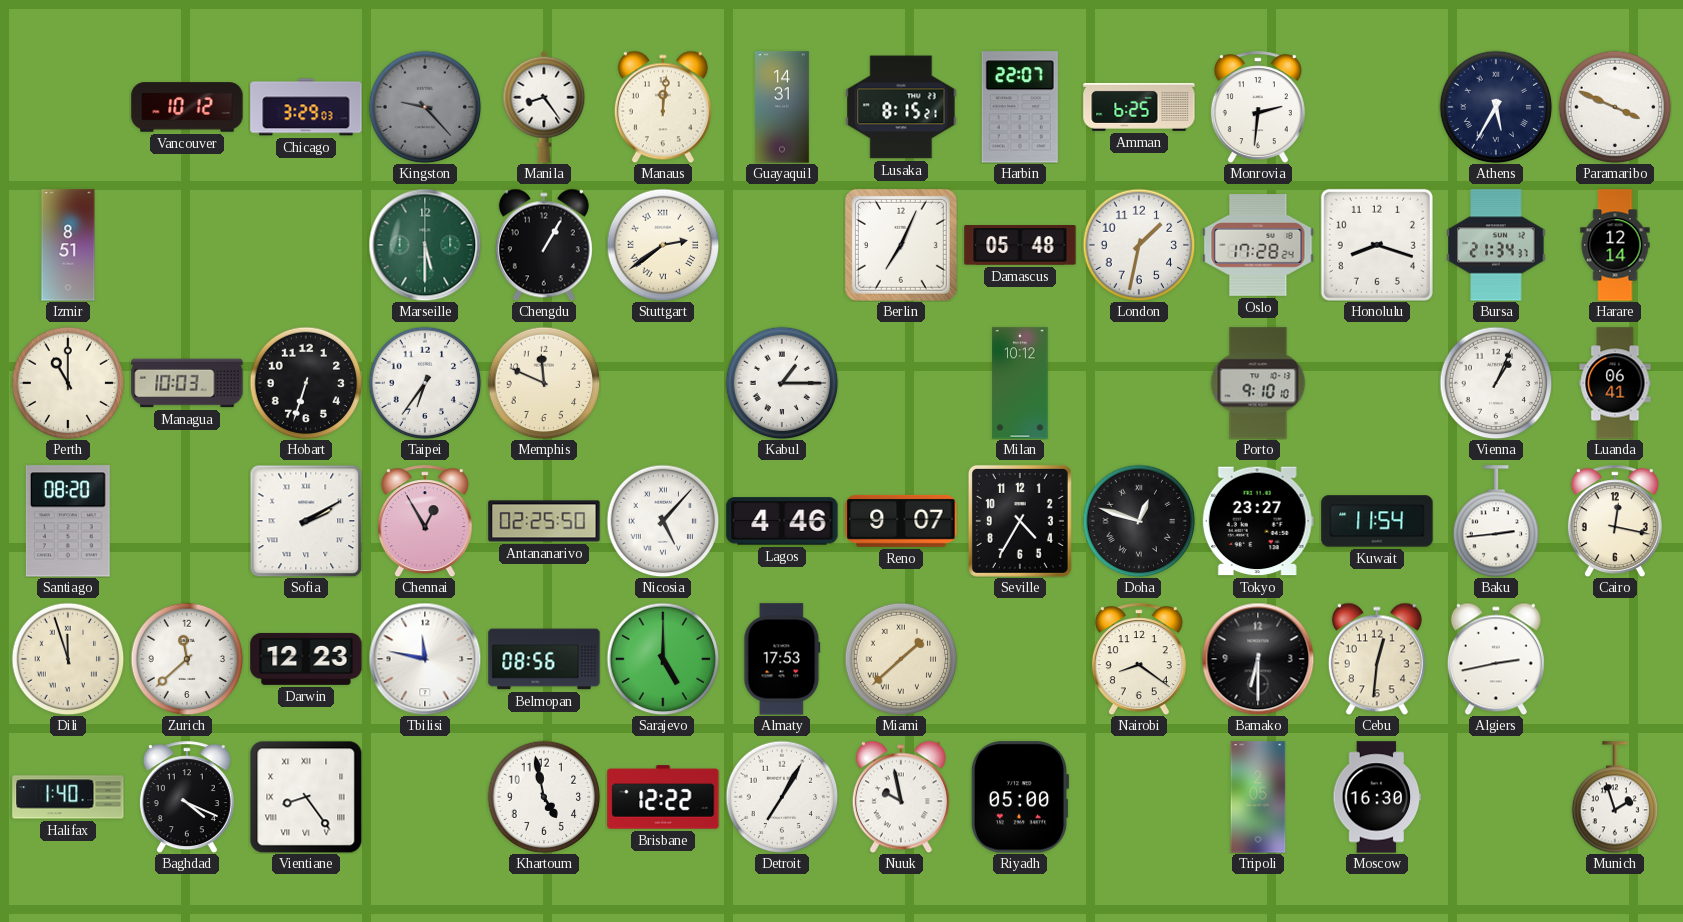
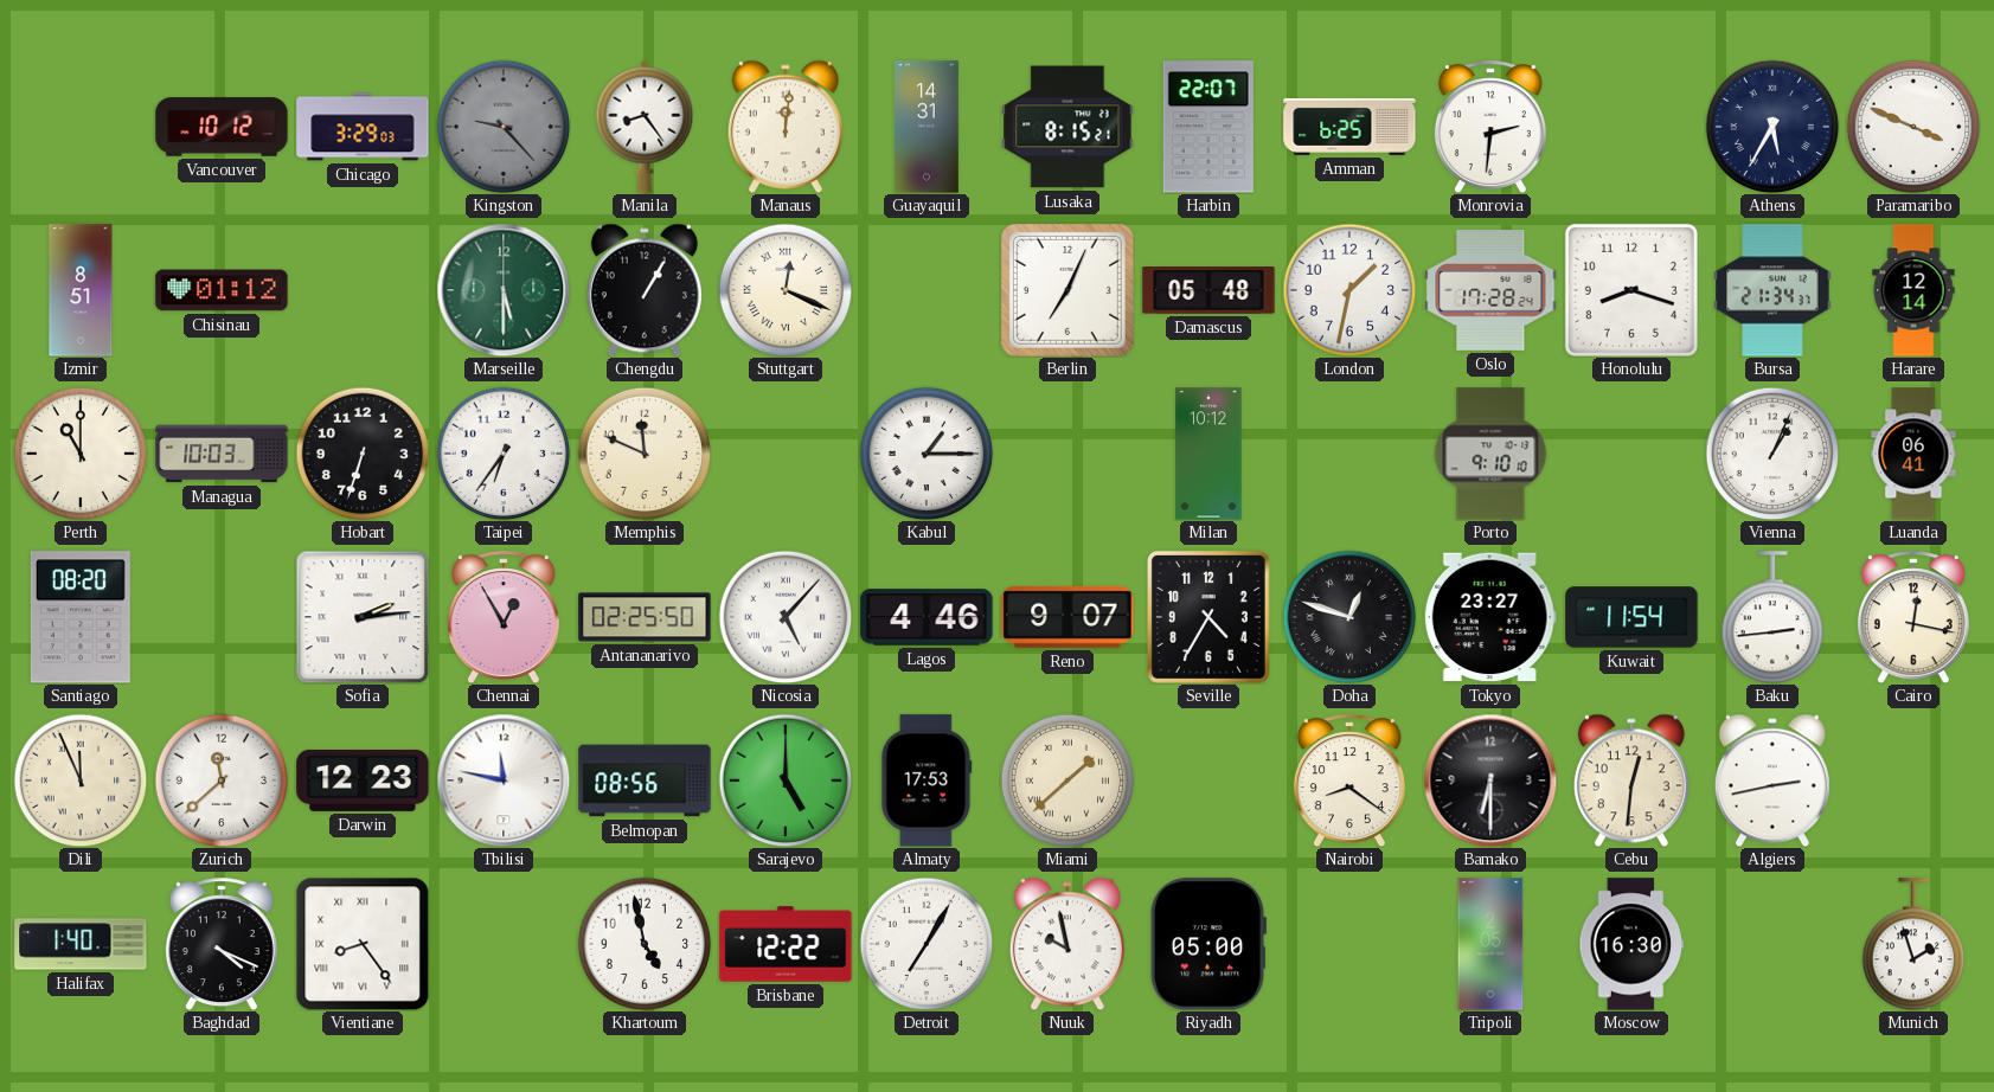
Chisinau: none -> 01:12
Stuttgart: 2:39 -> 12:19
Sofia: 2:10 -> 2:14
Dili: 11:57 -> 11:56
